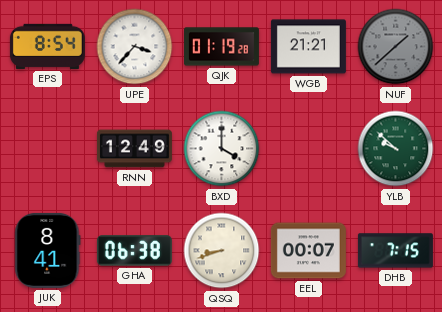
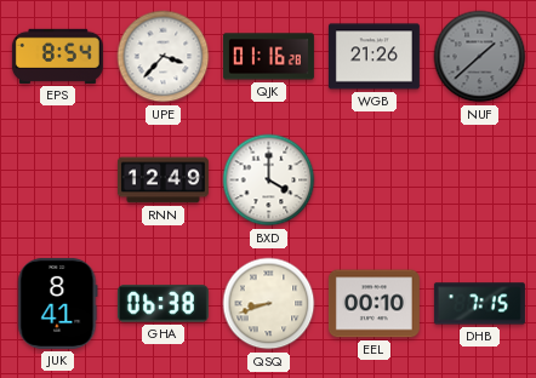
QJK: 01:19 -> 01:16
WGB: 21:21 -> 21:26
YLB: 9:52 -> none
EEL: 00:07 -> 00:10
